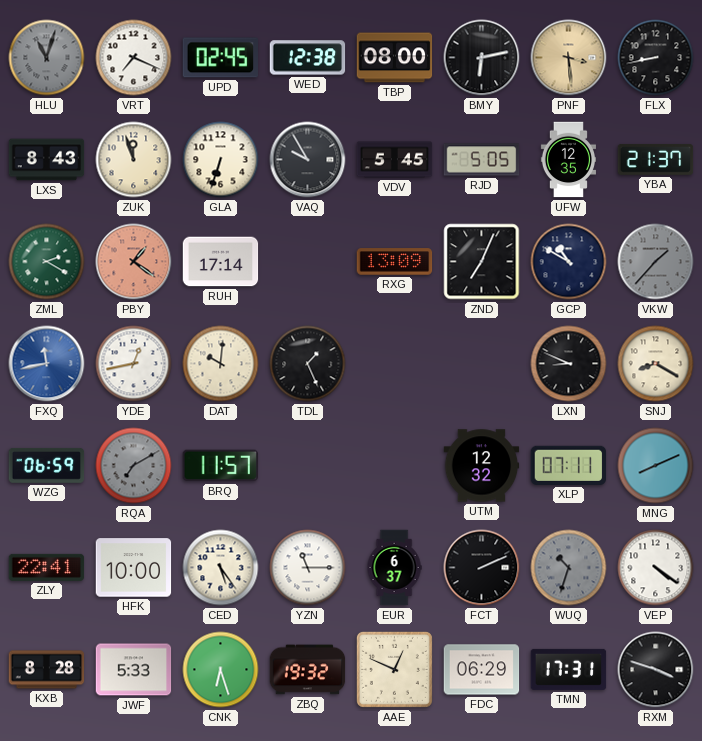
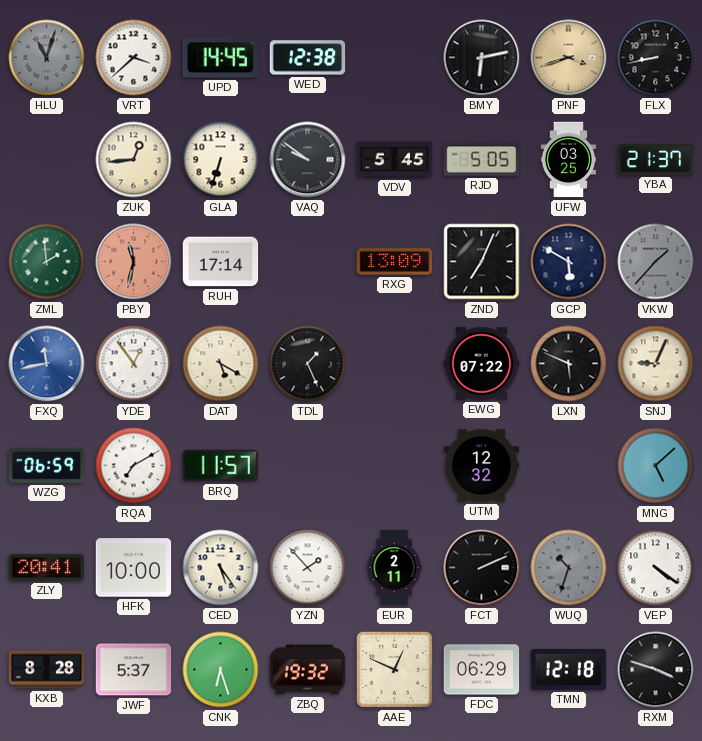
VRT: 7:19 -> 3:38
UPD: 02:45 -> 14:45
TBP: 08:00 -> none
PNF: 3:29 -> 3:42
LXS: 8:43 -> none
ZUK: 11:57 -> 12:44
VAQ: 9:55 -> 9:51
UFW: 12:35 -> 03:25
ZML: 2:20 -> 1:59
PBY: 1:21 -> 11:32
GCP: 10:50 -> 5:50
YDE: 12:43 -> 12:54
DAT: 10:01 -> 5:20
EWG: none -> 07:22
LXN: 8:49 -> 5:49
SNJ: 8:20 -> 9:04
RQA dial: grey -> white
XLP: 07:11 -> none
MNG: 8:11 -> 5:08
ZLY: 22:41 -> 20:41
YZN: 11:15 -> 1:53
EUR: 6:37 -> 2:11
JWF: 5:33 -> 5:37
TMN: 17:31 -> 12:18
